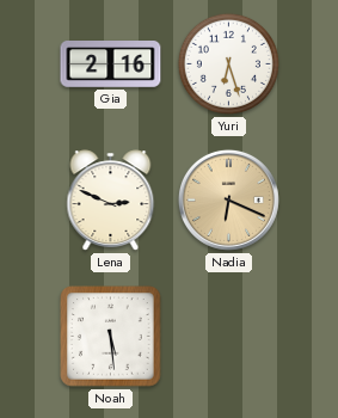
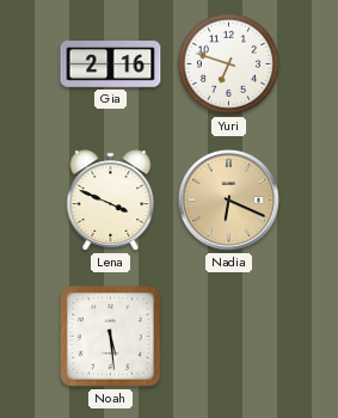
Yuri: 6:27 -> 6:48
Lena: 2:49 -> 3:49
